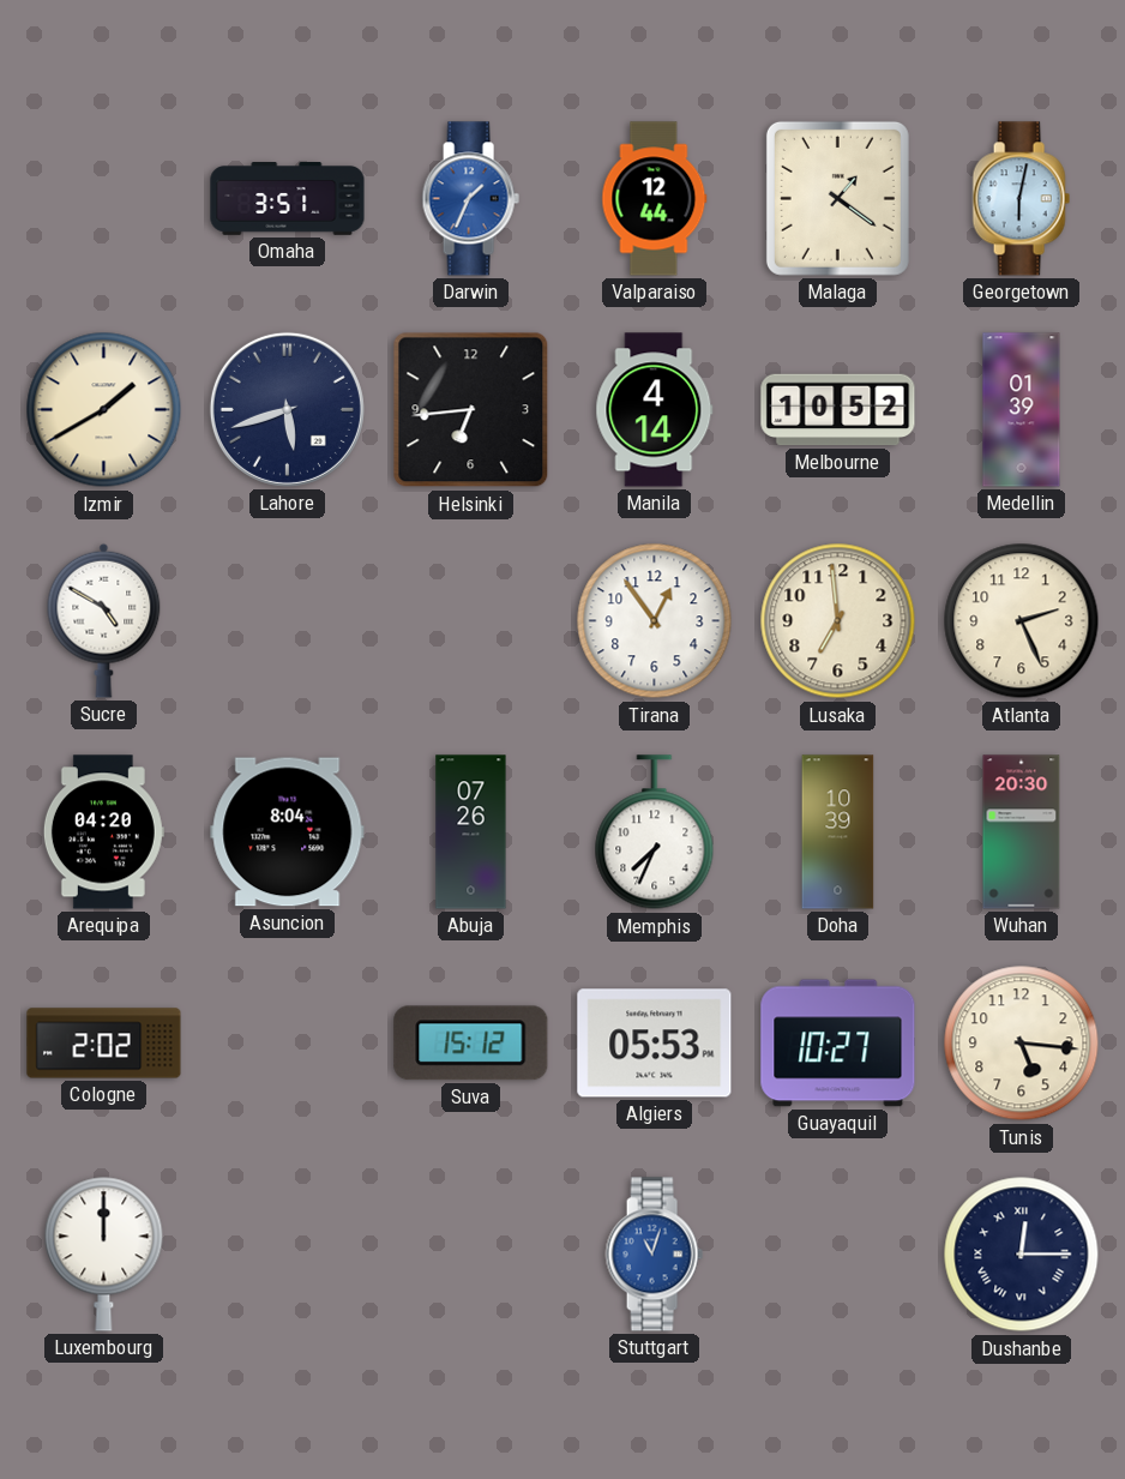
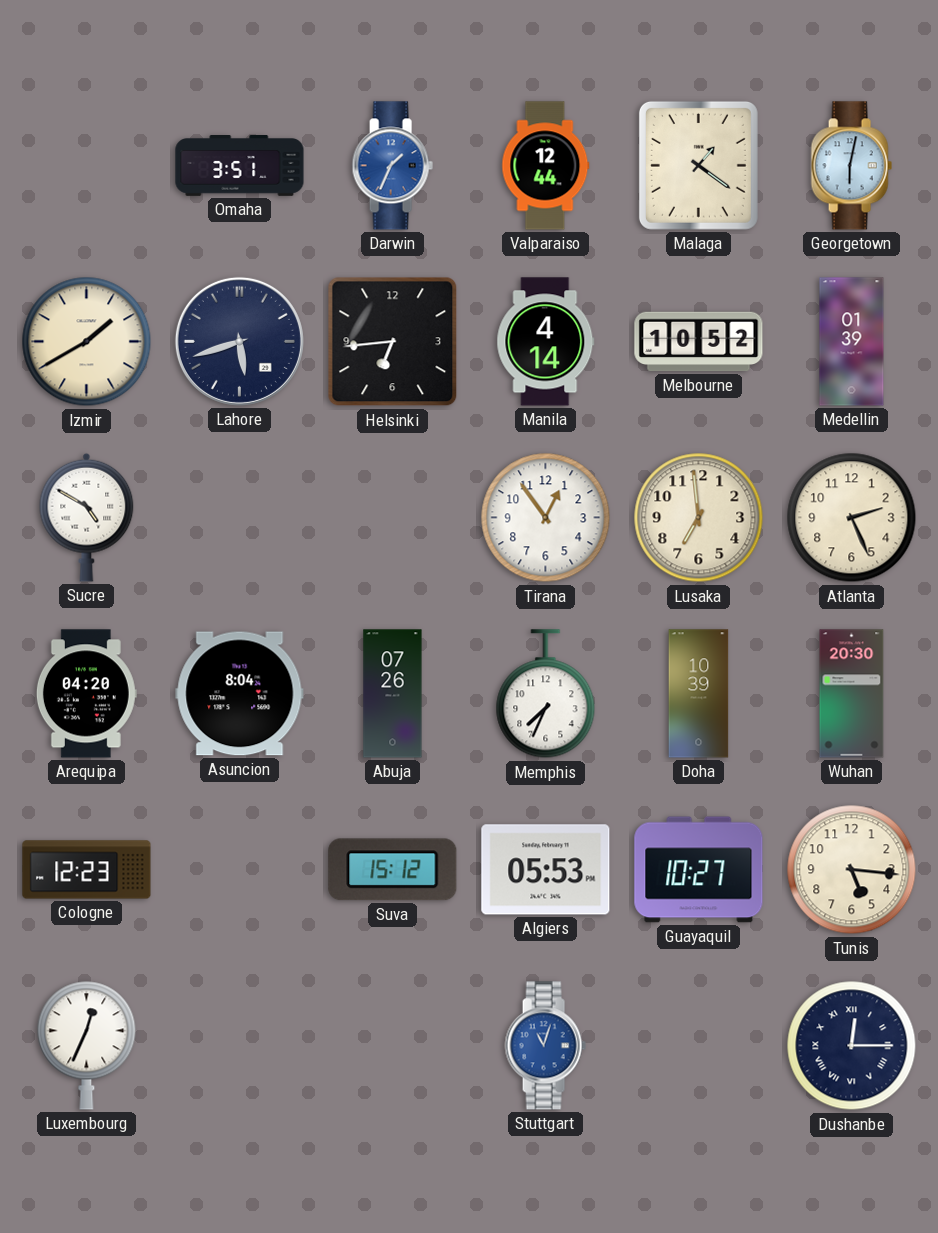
Cologne: 2:02 -> 12:23
Luxembourg: 12:00 -> 12:34
